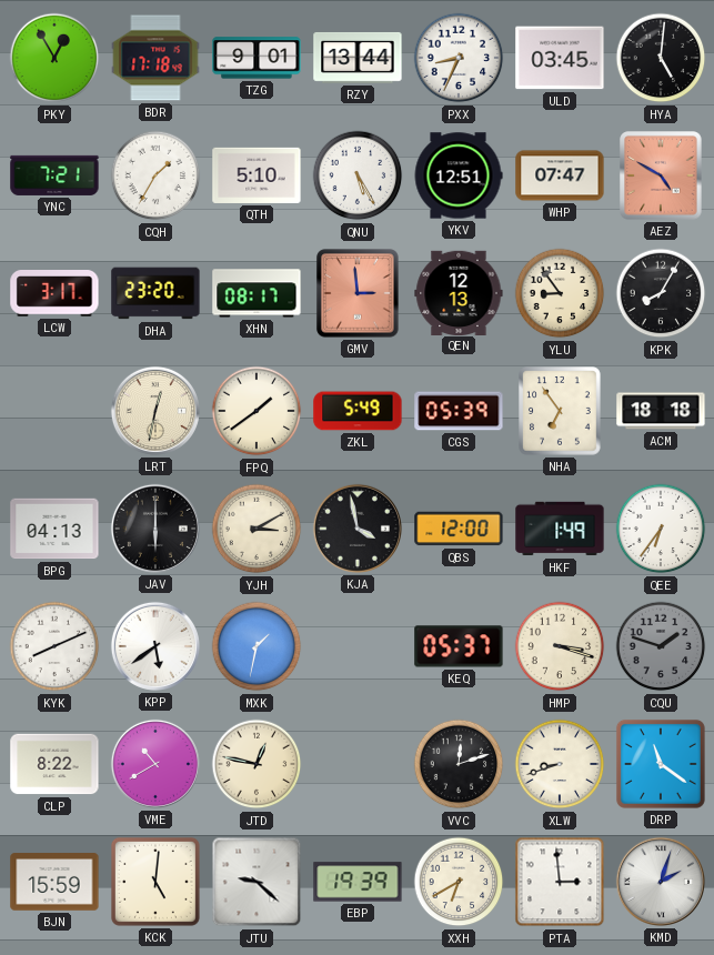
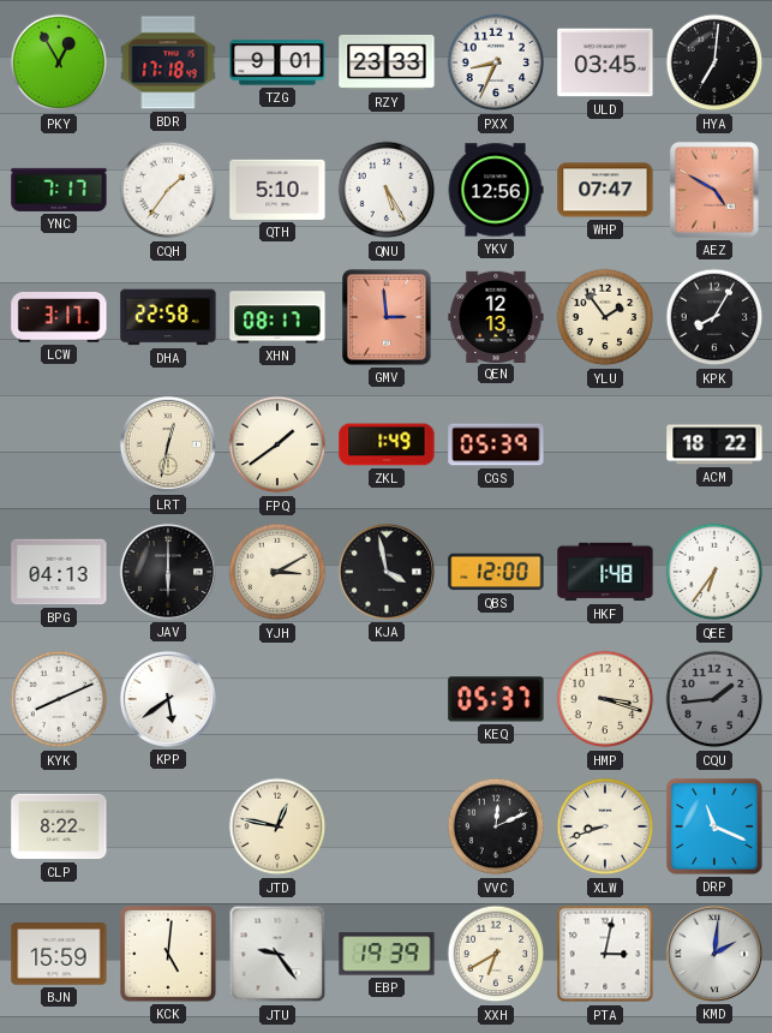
RZY: 13:44 -> 23:33
HYA: 5:01 -> 7:01
YNC: 7:21 -> 7:17
CQH: 1:35 -> 1:36
YKV: 12:51 -> 12:56
DHA: 23:20 -> 22:58
YLU: 8:54 -> 1:54
ZKL: 5:49 -> 1:49
NHA: 6:54 -> none
ACM: 18:18 -> 18:22
HKF: 1:49 -> 1:48
MXK: 1:32 -> none
CQU: 1:48 -> 1:44
VME: 10:40 -> none
VVC: 12:12 -> 12:11
DRP: 11:21 -> 11:19
JTU: 9:22 -> 9:24
PTA: 2:59 -> 3:02
KMD: 2:03 -> 2:01
